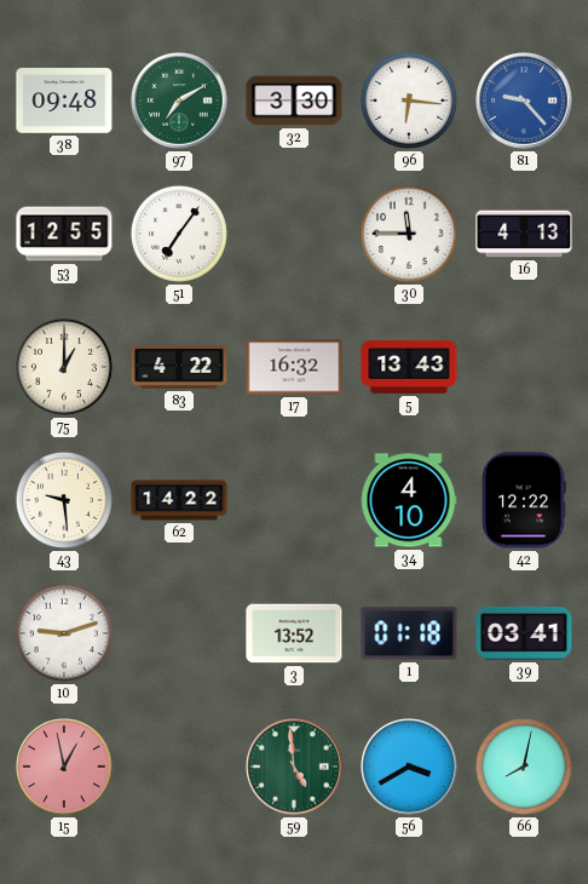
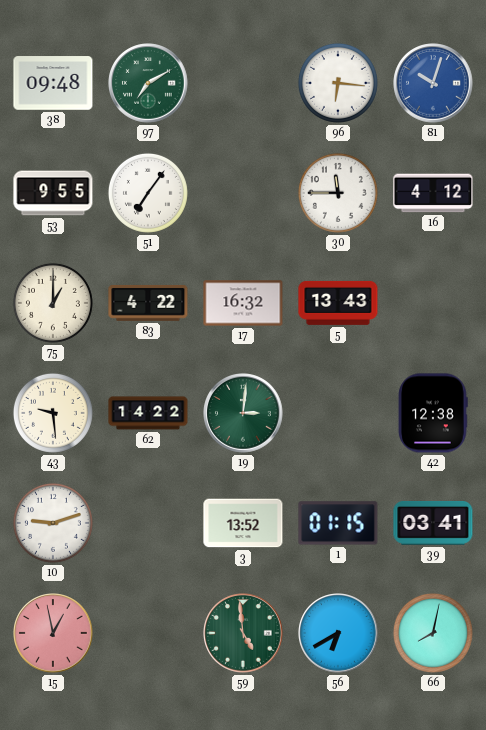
32: 3:30 -> none
81: 9:23 -> 10:03
53: 12:55 -> 9:55
16: 4:13 -> 4:12
19: none -> 3:01
34: 4:10 -> none
42: 12:22 -> 12:38
1: 01:18 -> 01:15
56: 3:40 -> 6:40
